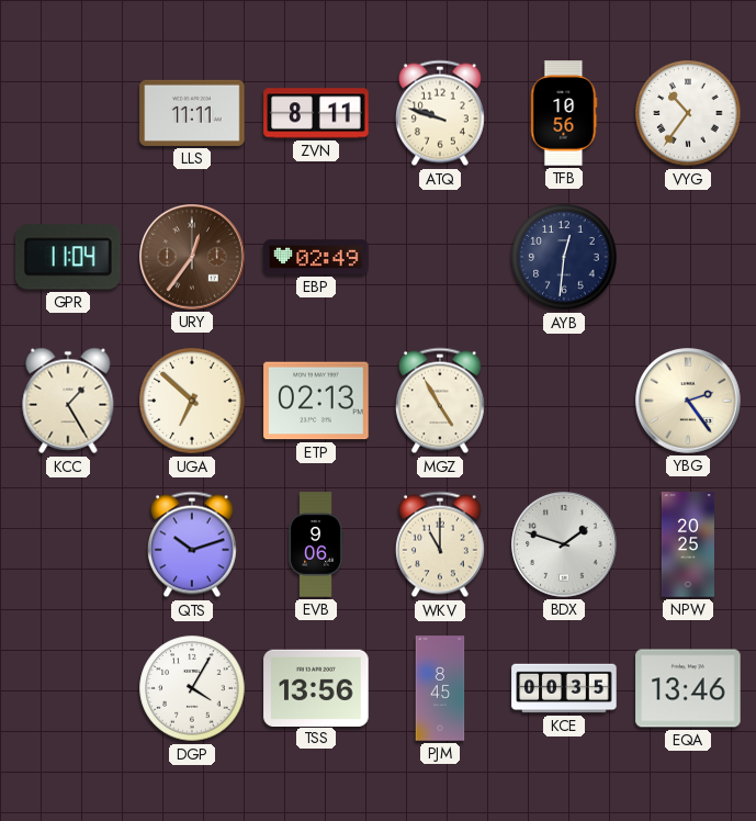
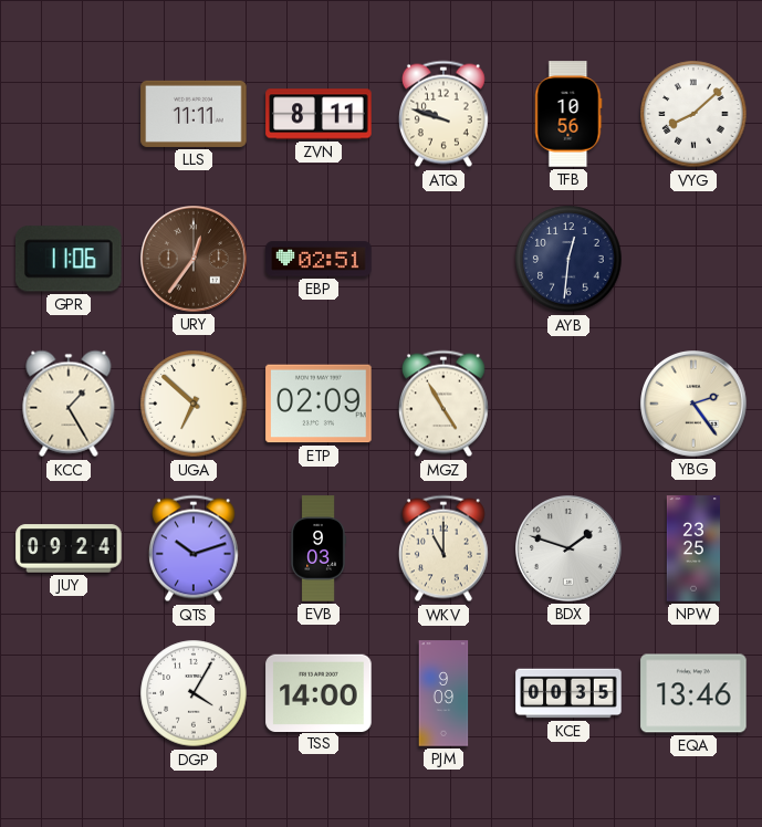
VYG: 10:36 -> 8:08
GPR: 11:04 -> 11:06
EBP: 02:49 -> 02:51
ETP: 02:13 -> 02:09
JUY: none -> 09:24
EVB: 9:06 -> 9:03
NPW: 20:25 -> 23:25
TSS: 13:56 -> 14:00
PJM: 8:45 -> 9:09
